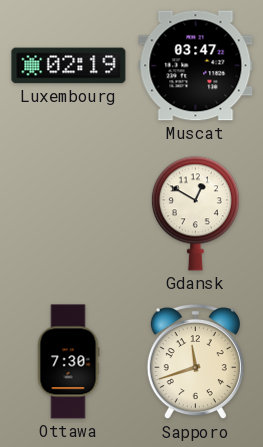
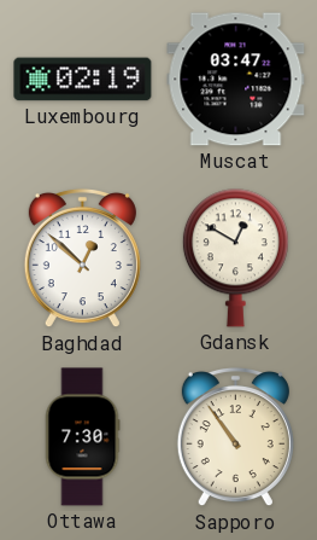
Baghdad: none -> 12:52
Sapporo: 11:42 -> 10:54
